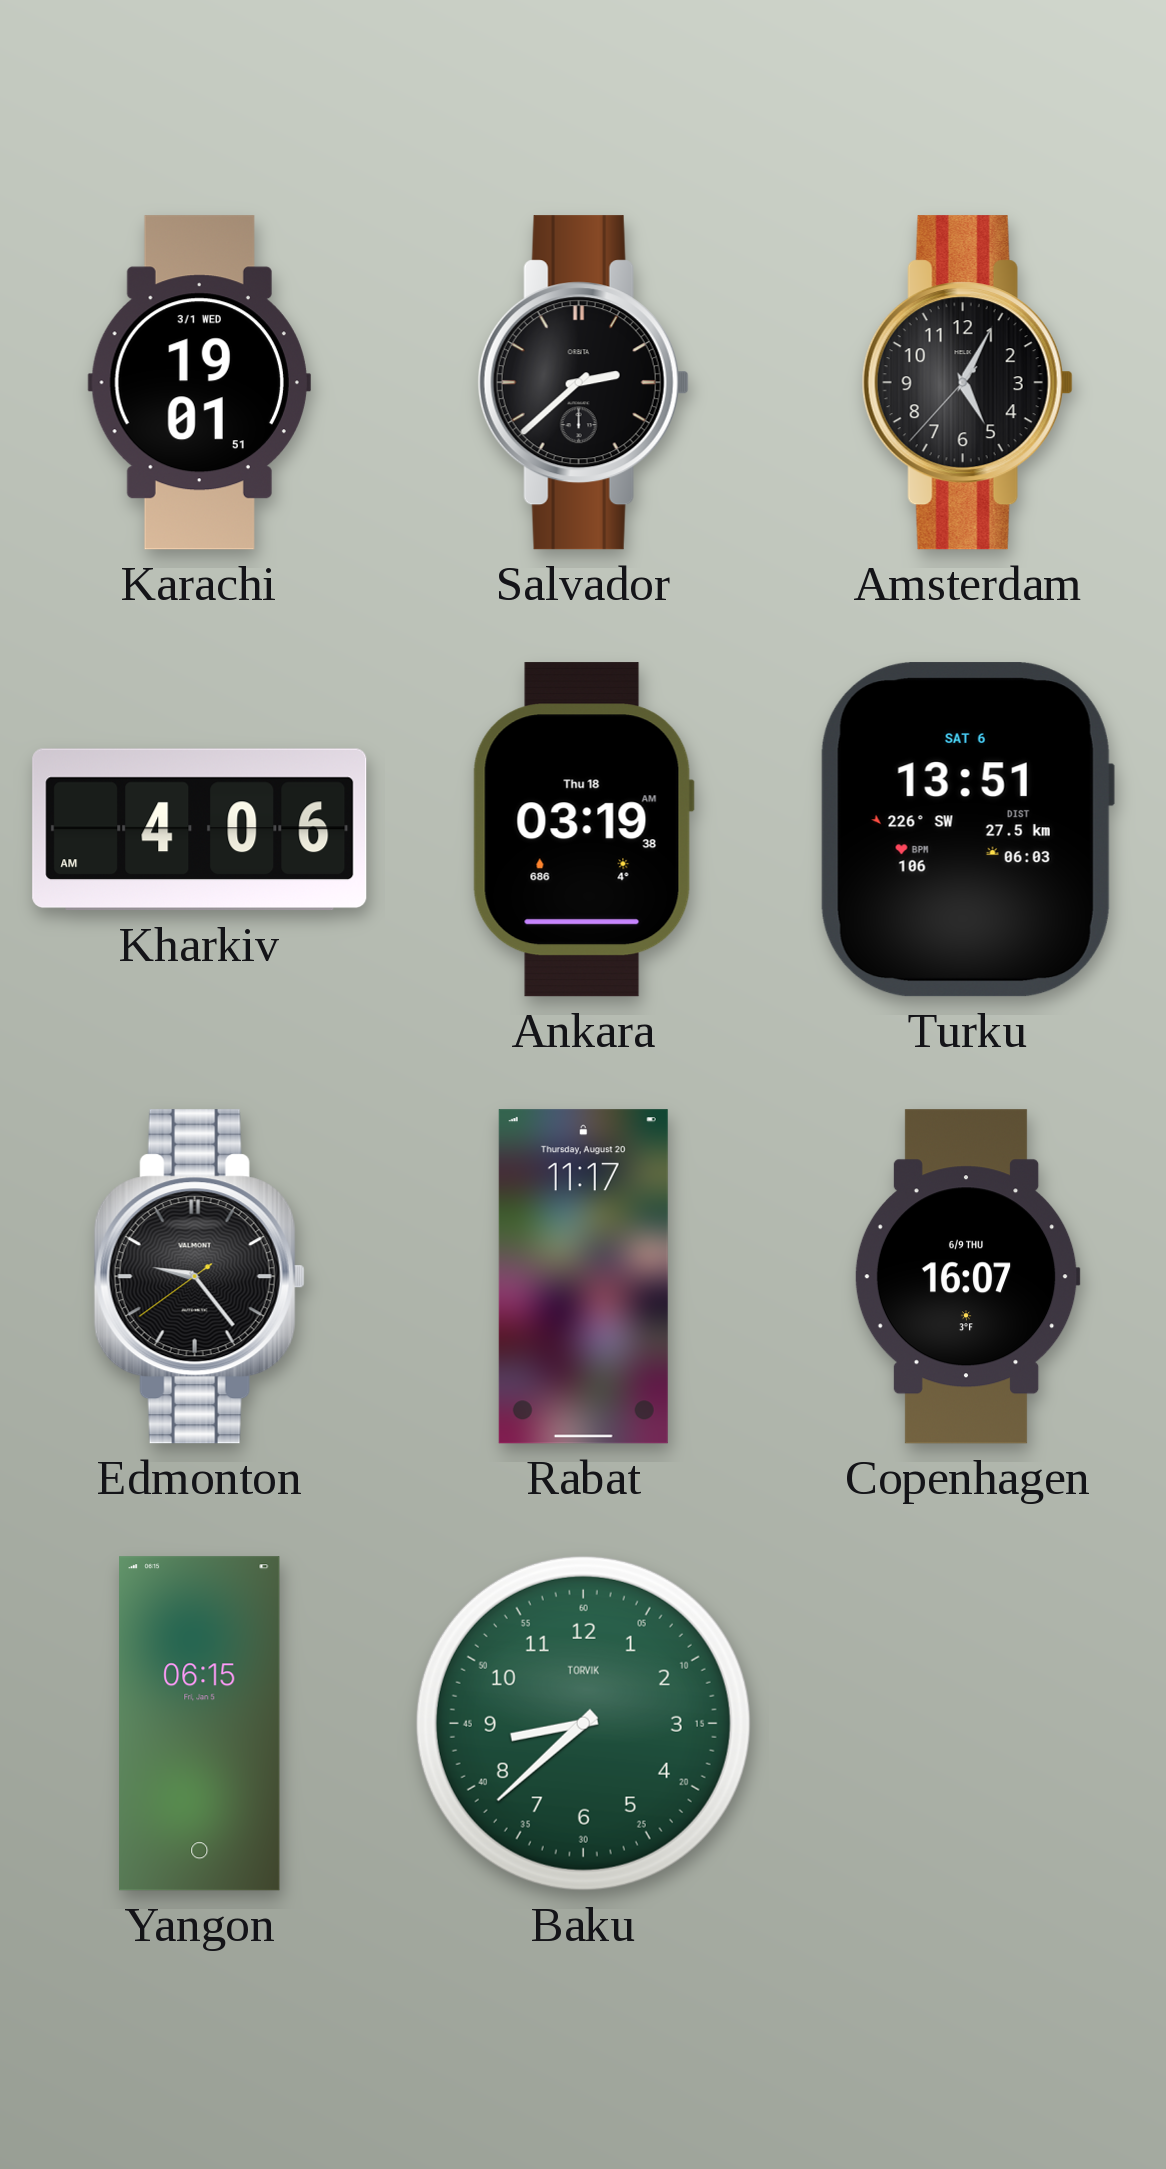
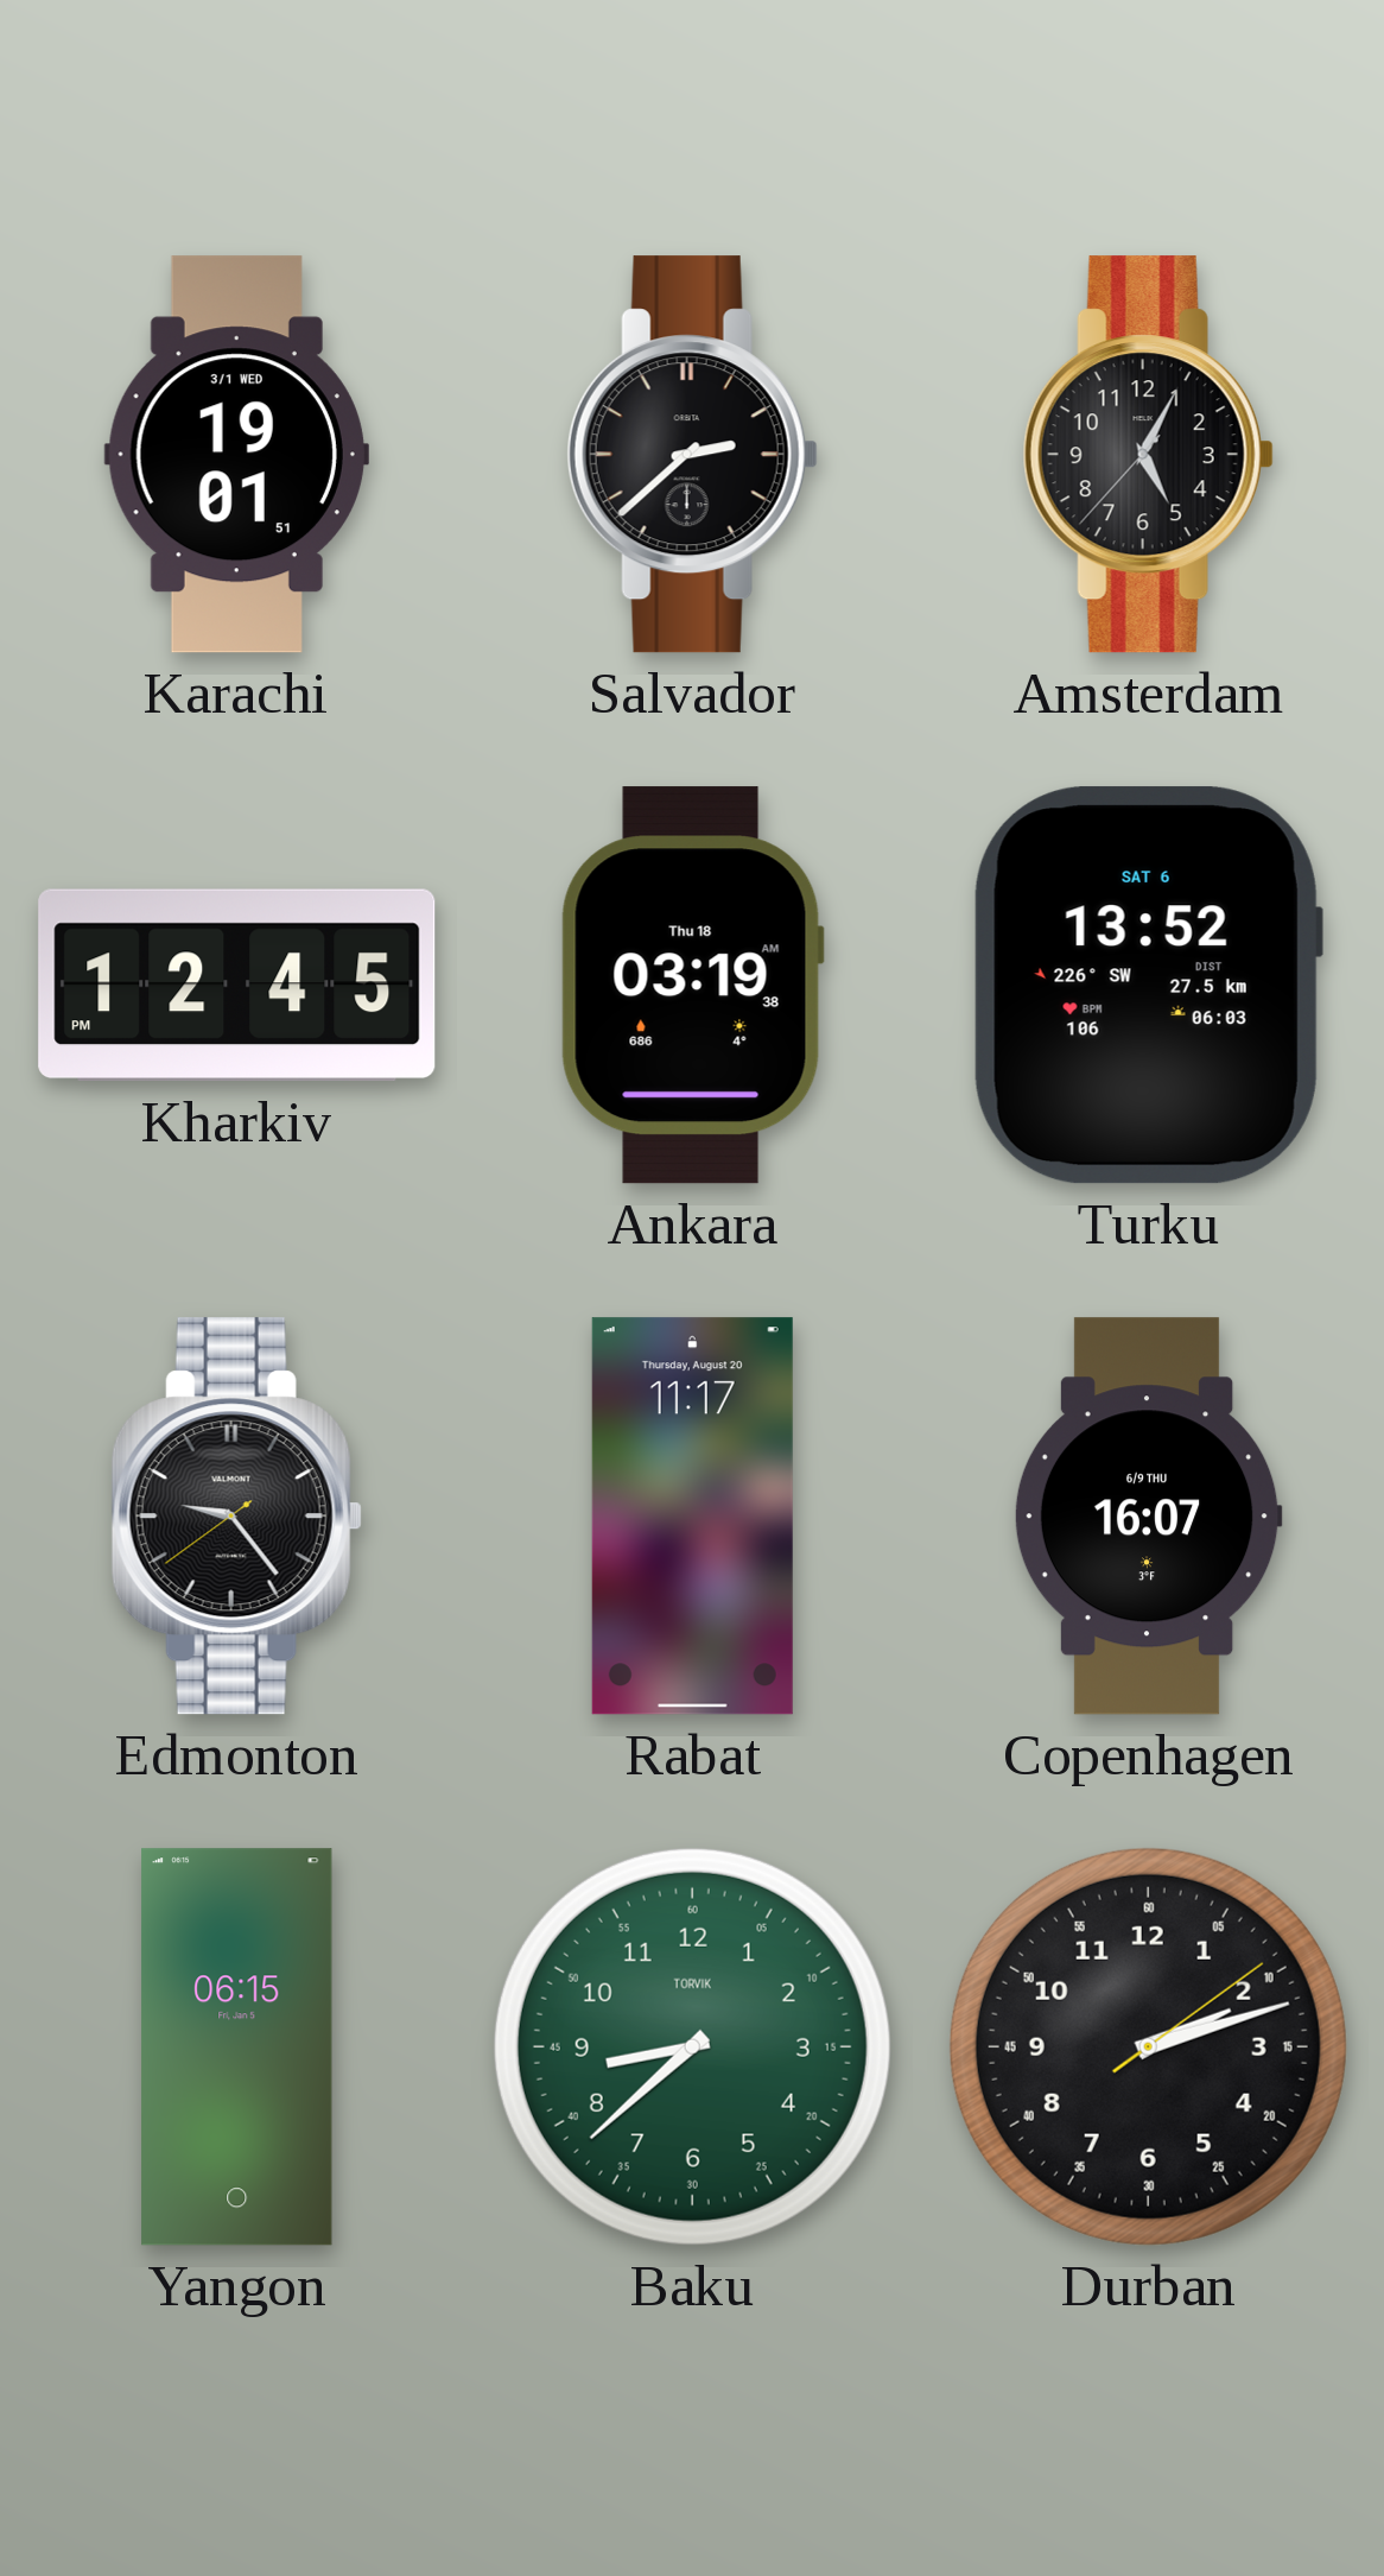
Kharkiv: 4:06 -> 12:45
Turku: 13:51 -> 13:52
Durban: none -> 2:12
